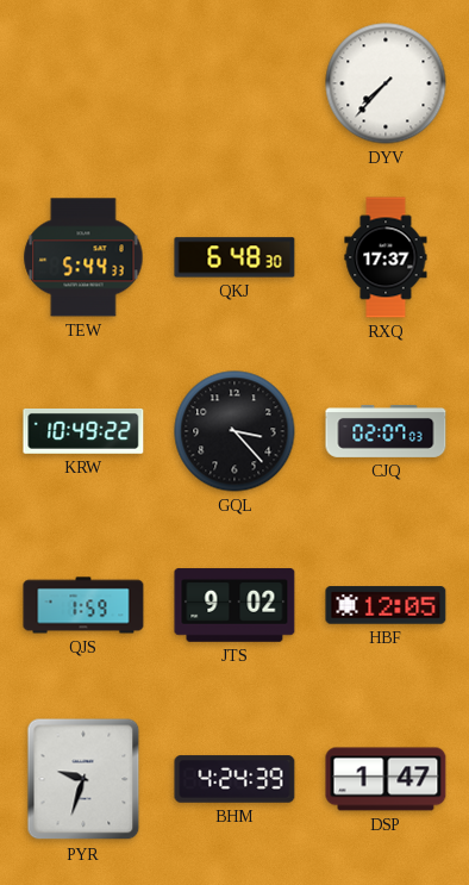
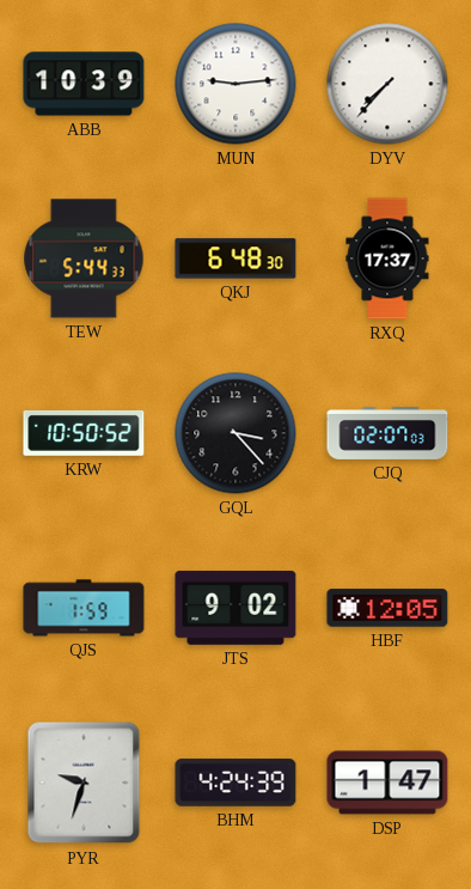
ABB: none -> 10:39
MUN: none -> 9:14
KRW: 10:49 -> 10:50
